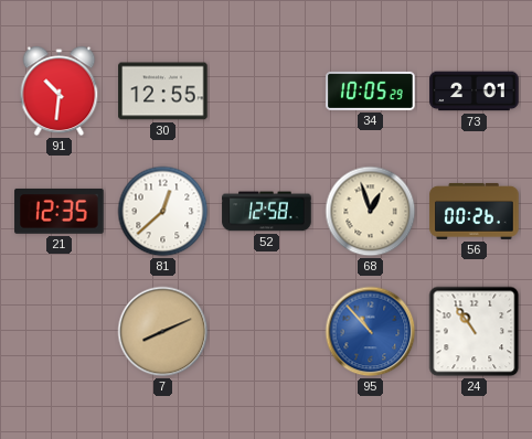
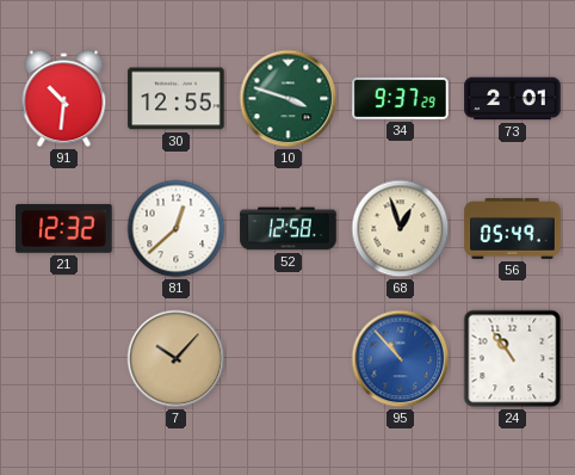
10: none -> 3:48
34: 10:05 -> 9:37
21: 12:35 -> 12:32
56: 00:26 -> 05:49
7: 8:11 -> 10:07
